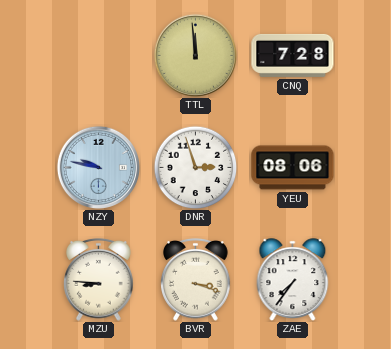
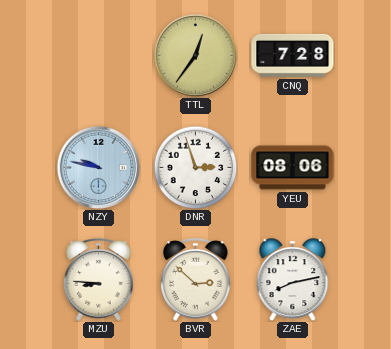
TTL: 11:59 -> 12:36
BVR: 3:18 -> 2:52
ZAE: 7:36 -> 8:13
